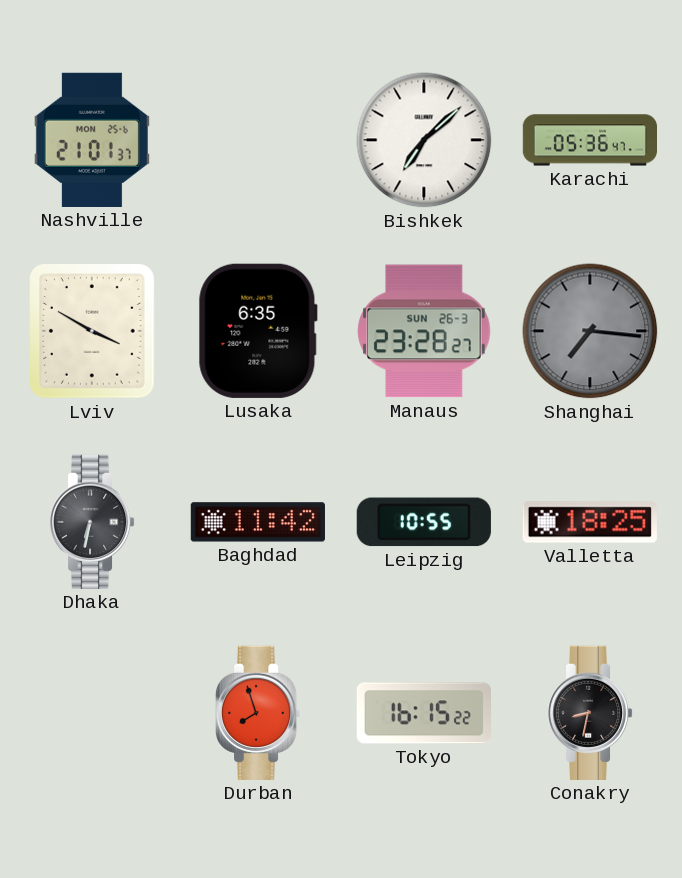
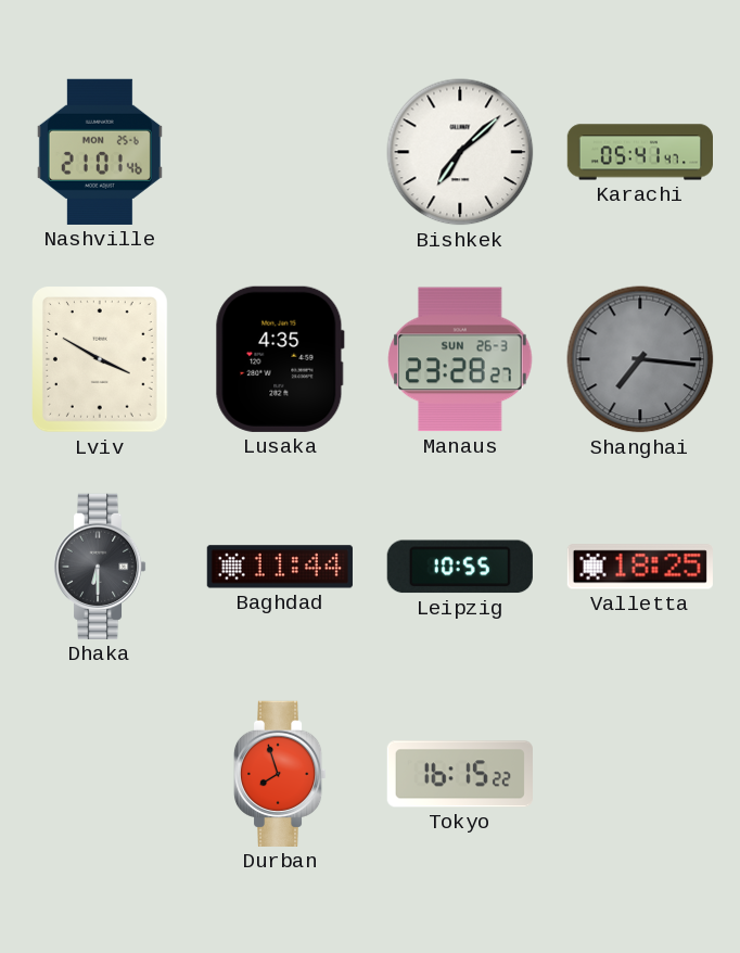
Nashville: 21:01:37 -> 21:01:46
Karachi: 05:36 -> 05:41
Lusaka: 6:35 -> 4:35
Dhaka: 6:32 -> 6:30
Baghdad: 11:42 -> 11:44
Conakry: 8:32 -> none
